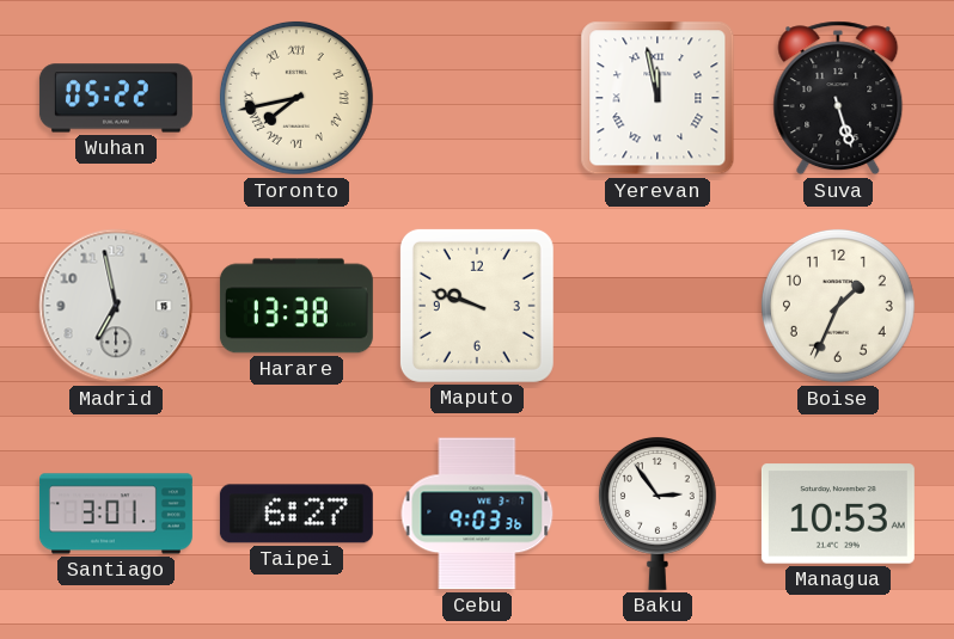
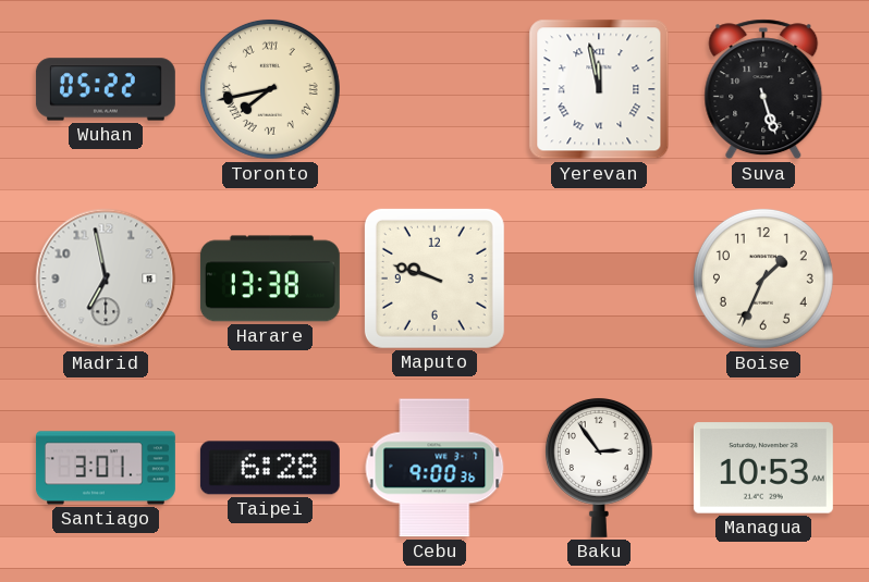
Taipei: 6:27 -> 6:28
Cebu: 9:03 -> 9:00
